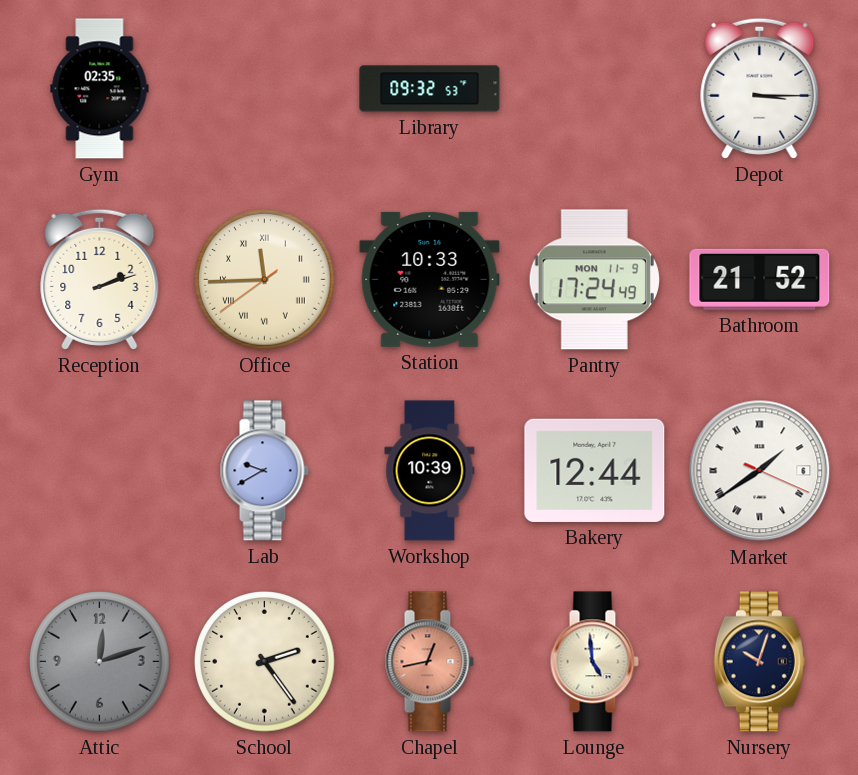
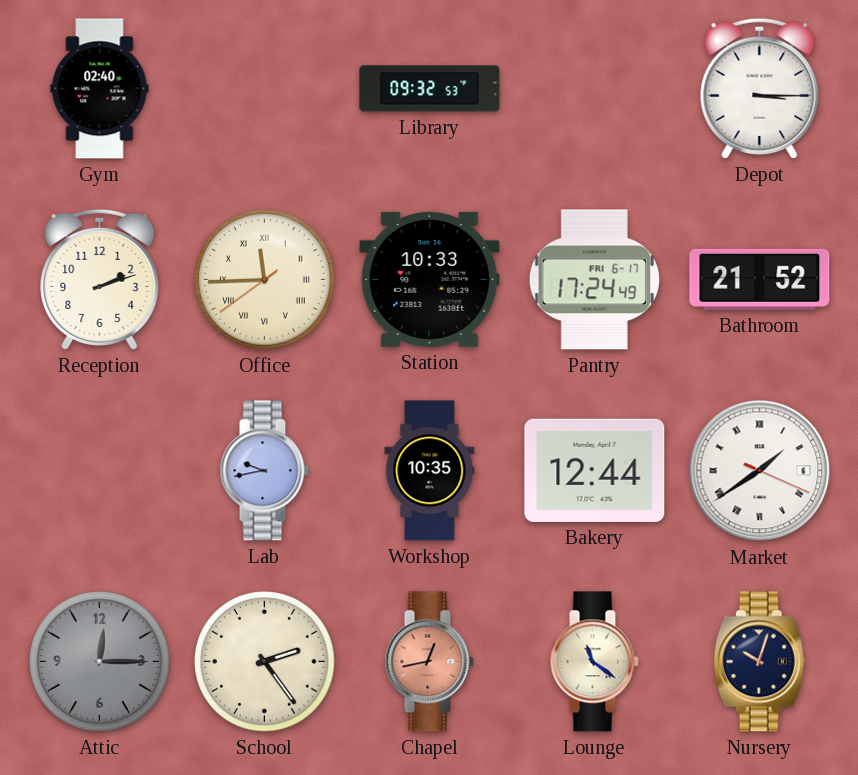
Gym: 02:35 -> 02:40
Pantry date: MON 11-9 -> FRI 6-17
Lab: 9:40 -> 9:43
Workshop: 10:39 -> 10:35
Attic: 12:12 -> 12:15
Lounge: 4:59 -> 11:21
